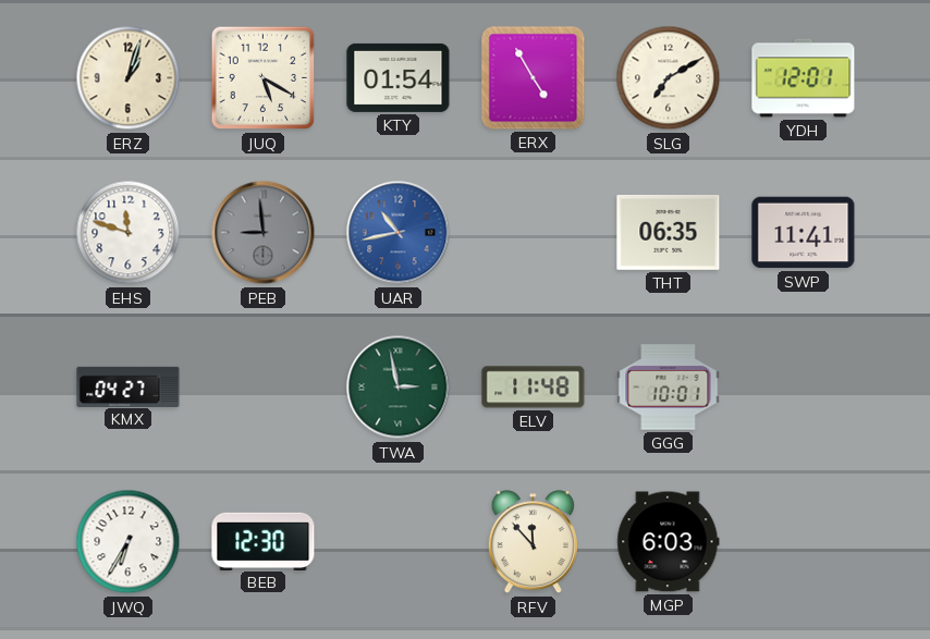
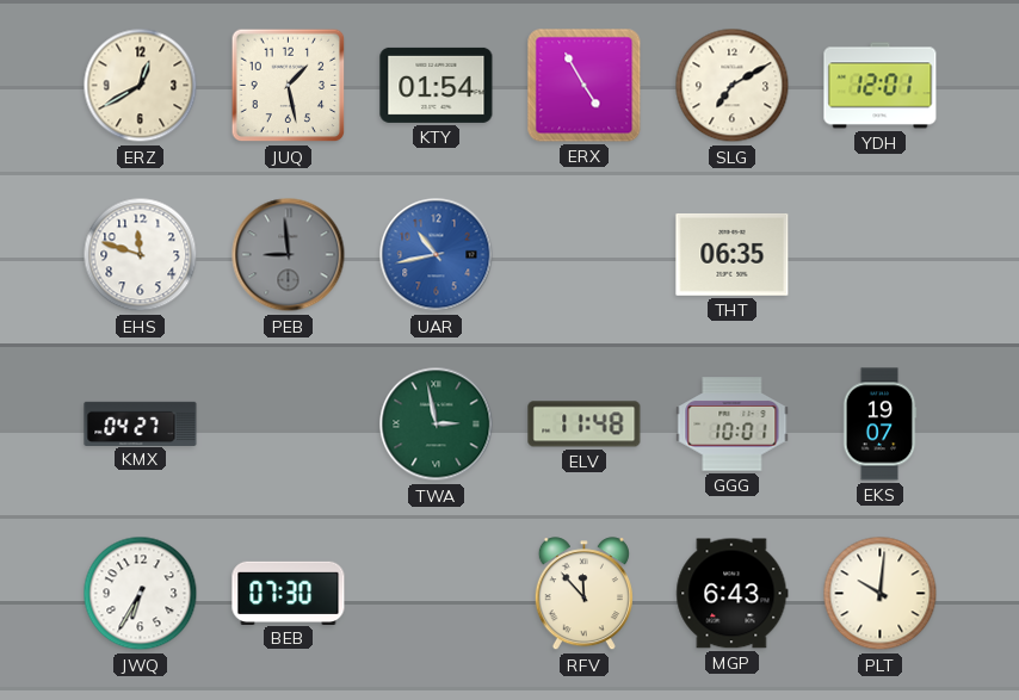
ERZ: 1:03 -> 12:40
JUQ: 5:20 -> 1:28
SWP: 11:41 -> none
EKS: none -> 19:07
BEB: 12:30 -> 07:30
MGP: 6:03 -> 6:43
PLT: none -> 10:01
